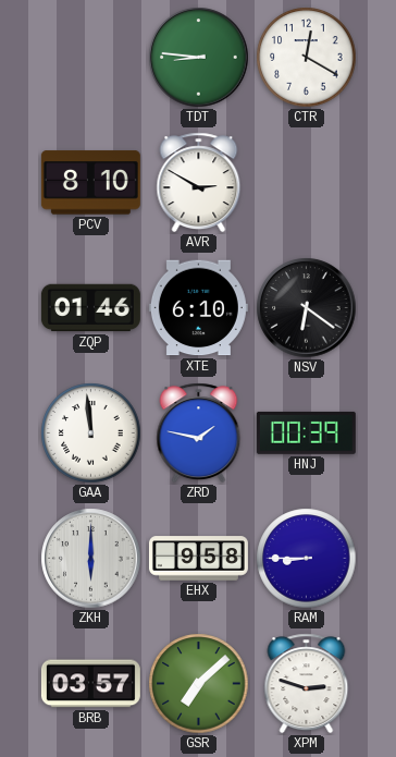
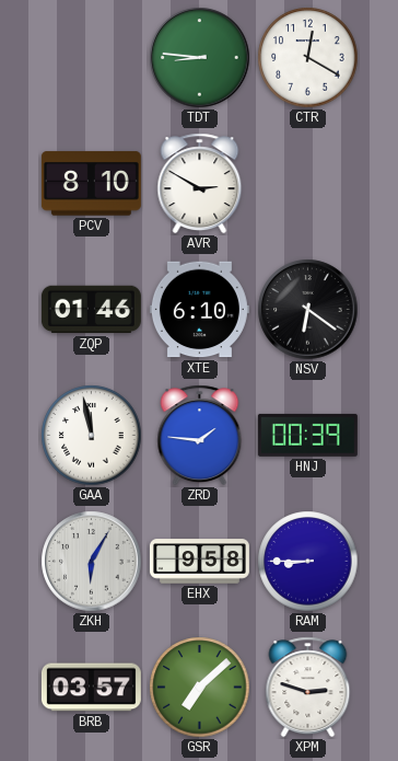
GAA: 11:59 -> 11:58
ZRD: 1:47 -> 1:46
ZKH: 6:00 -> 6:05
